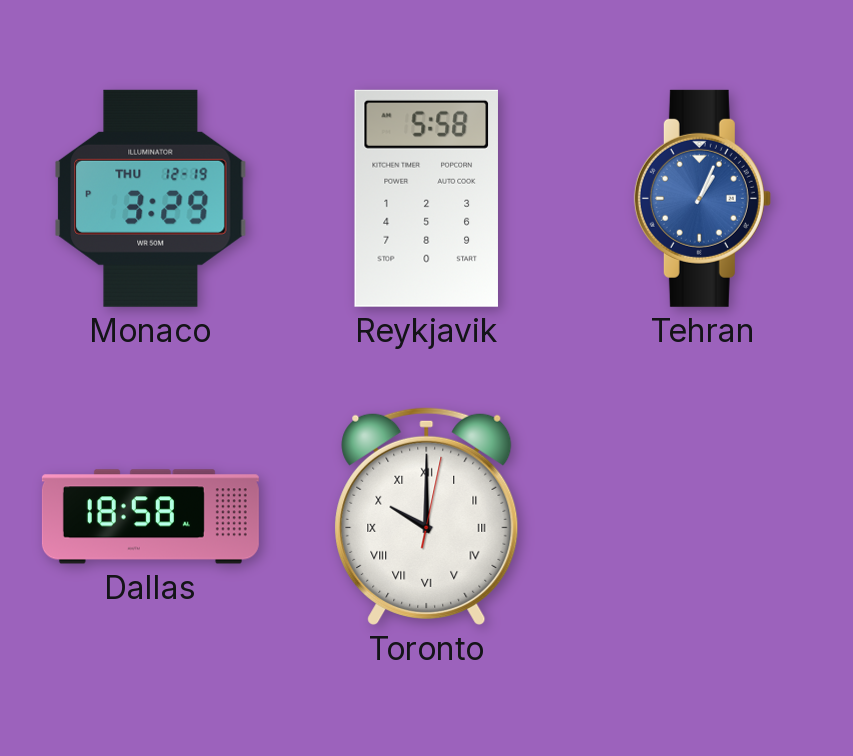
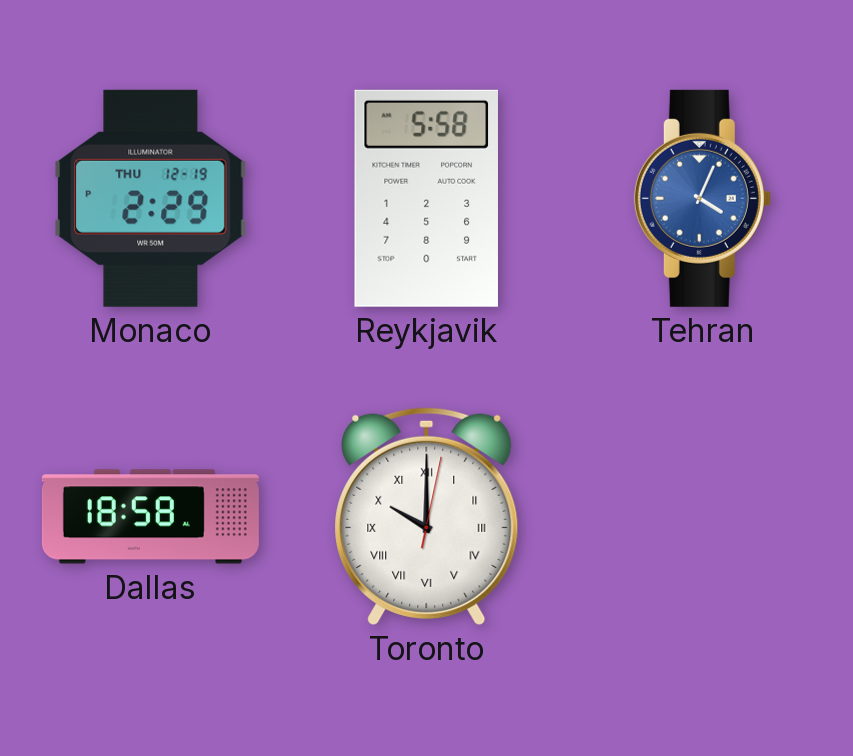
Monaco: 3:29 -> 2:29
Tehran: 1:04 -> 4:04
